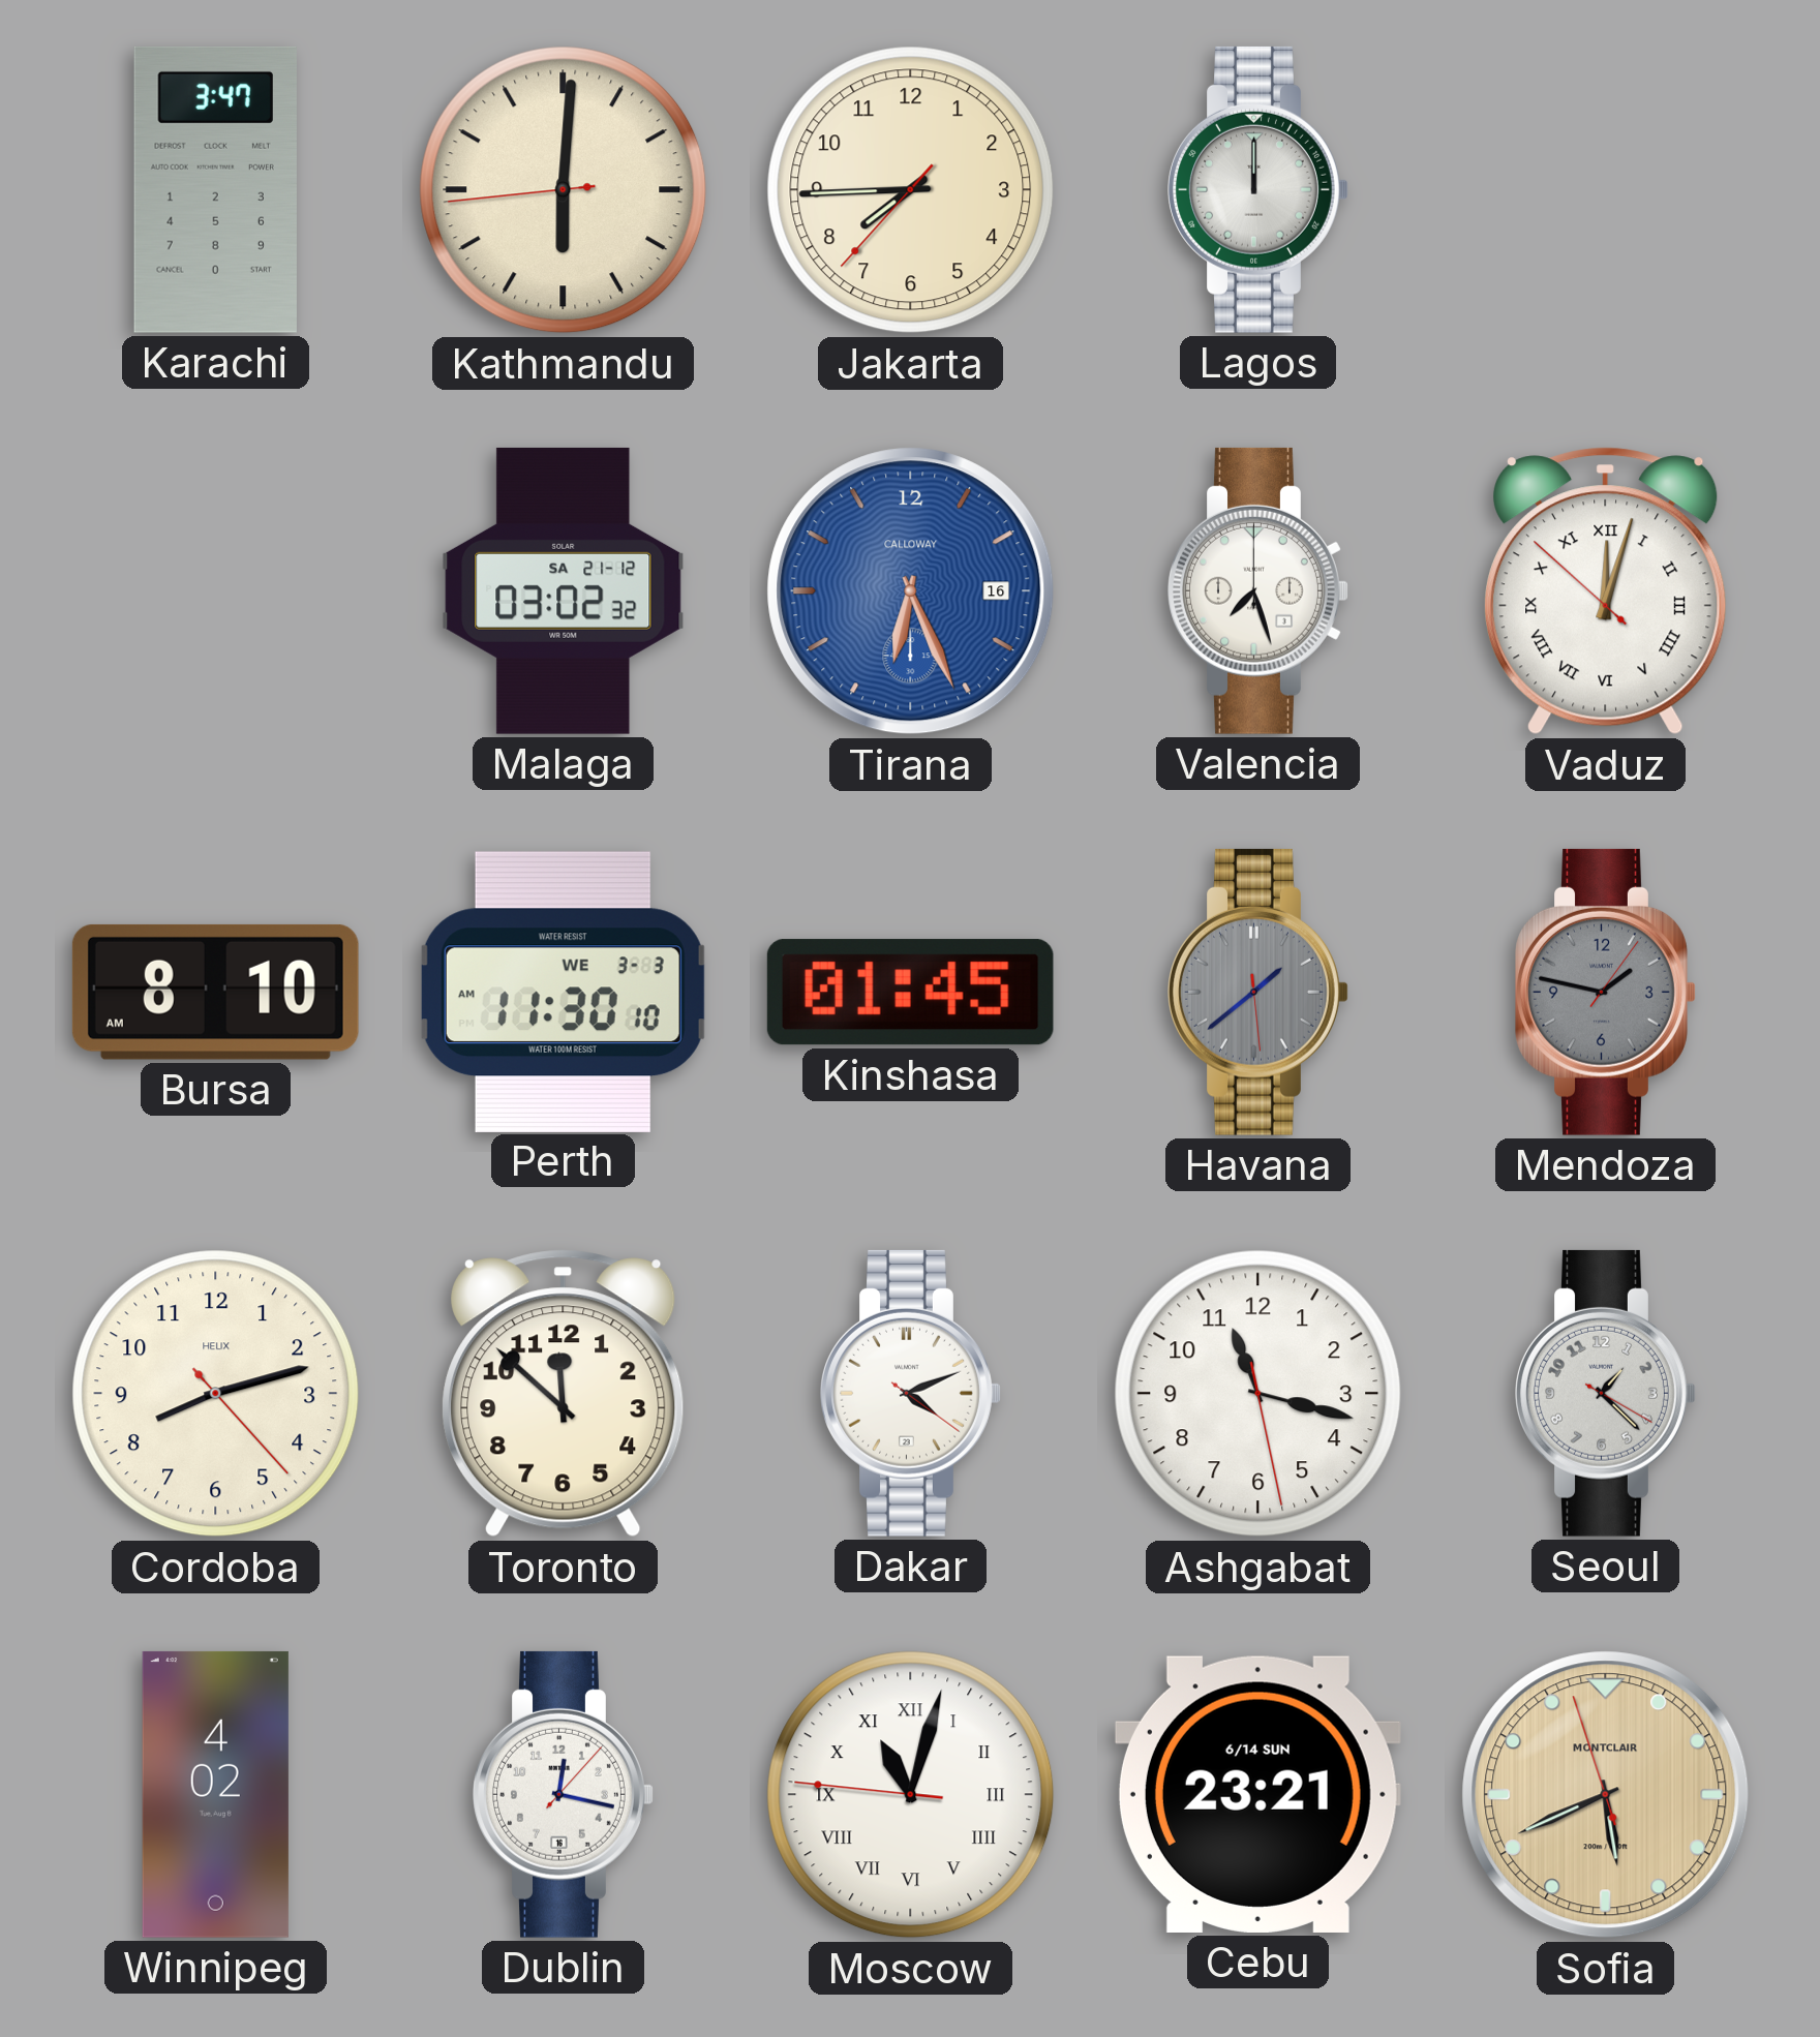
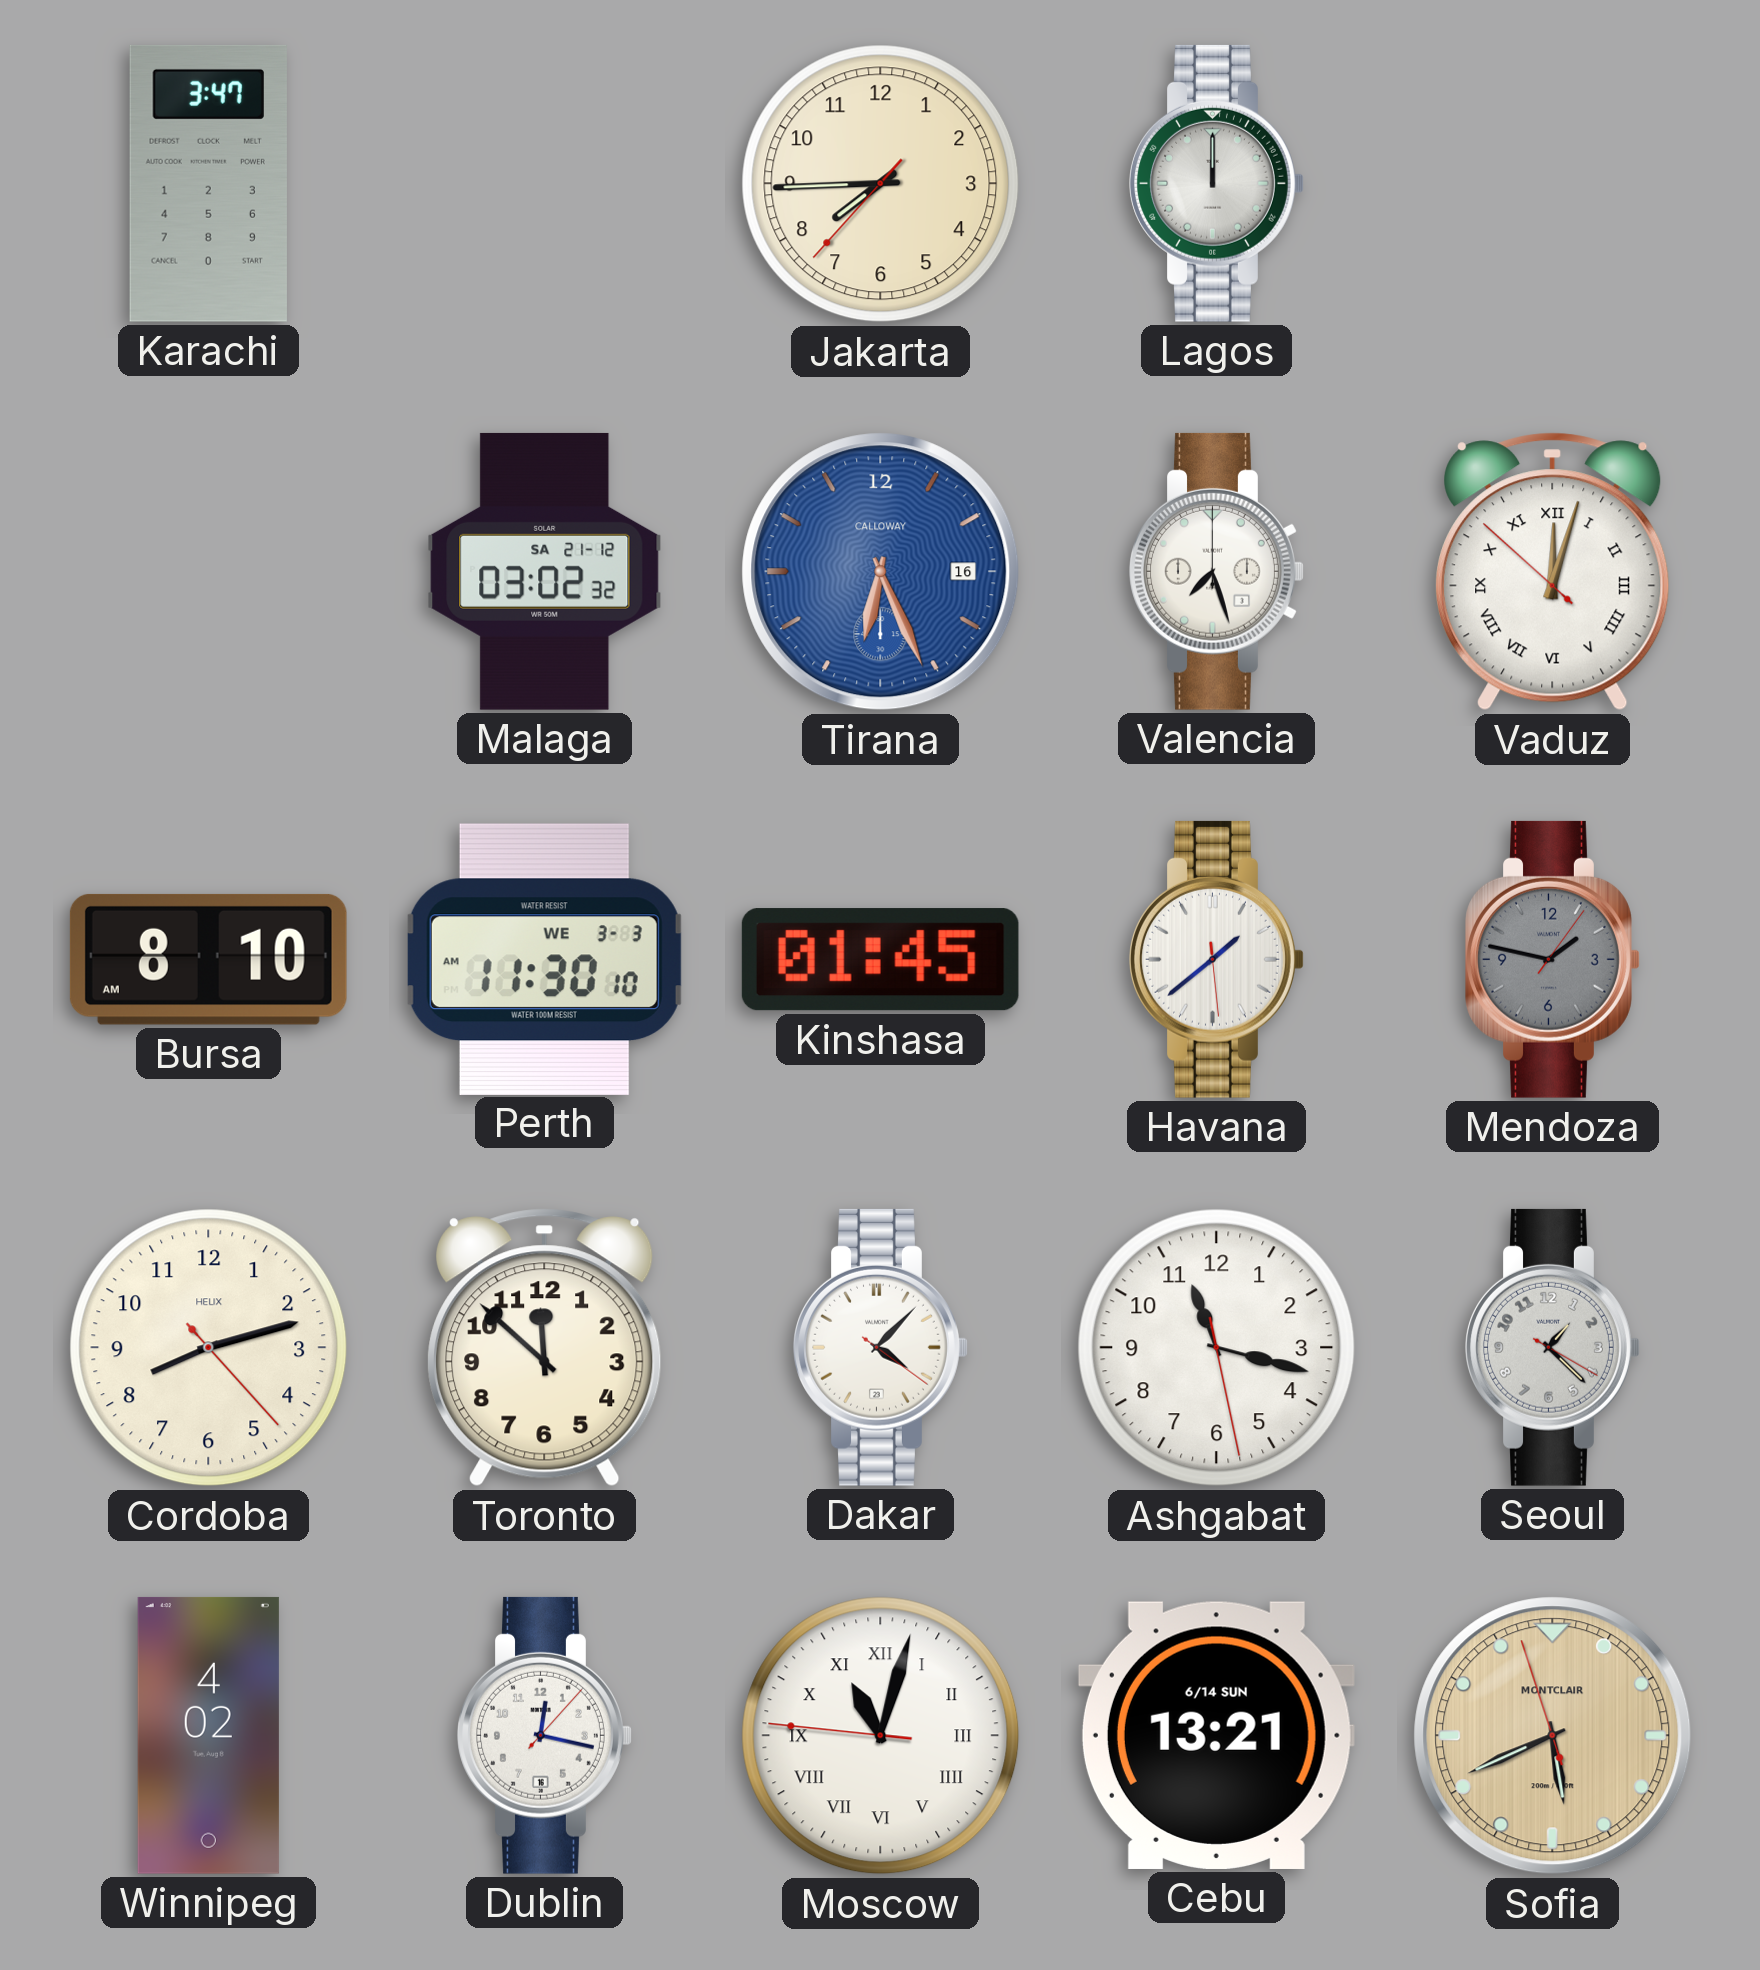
Kathmandu: 6:00 -> none
Havana dial: grey -> white
Dakar: 4:11 -> 4:07
Cebu: 23:21 -> 13:21
